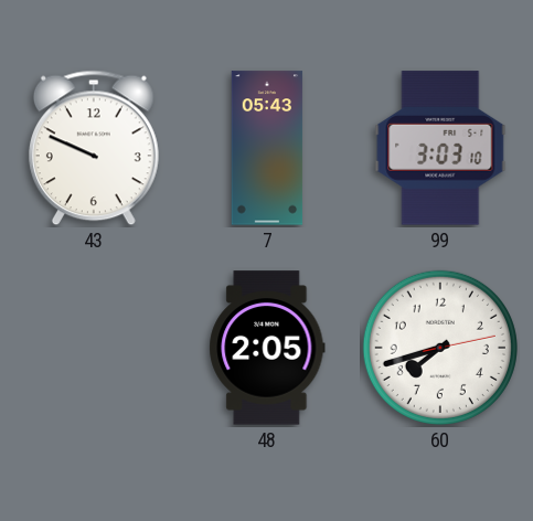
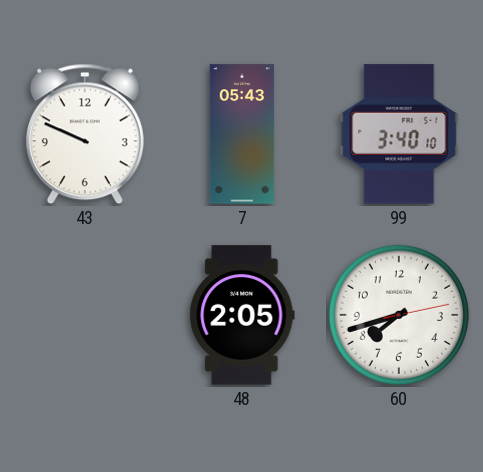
99: 3:03 -> 3:40
